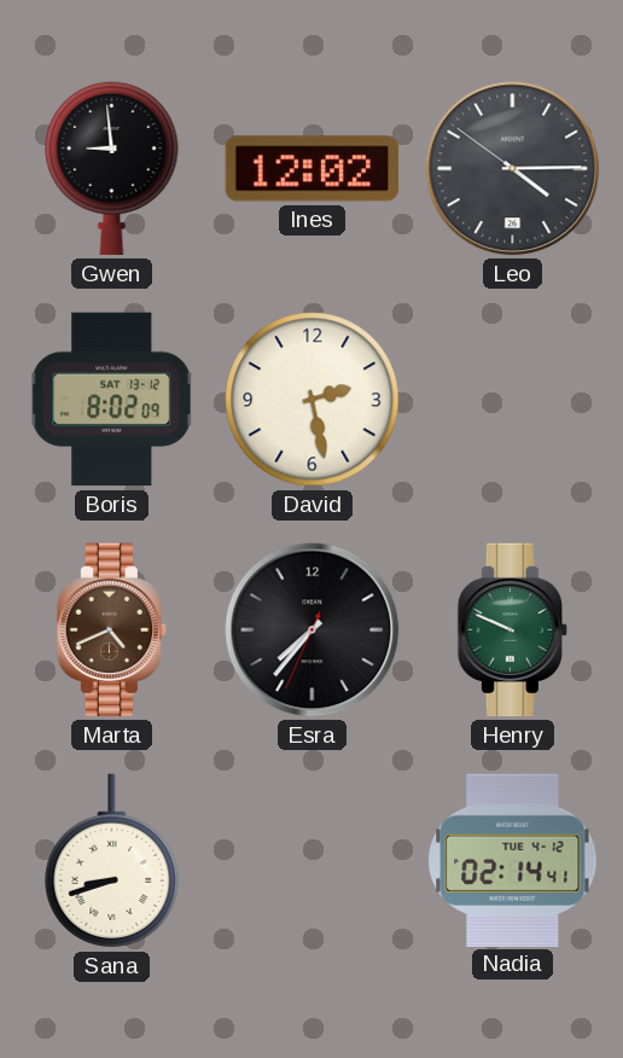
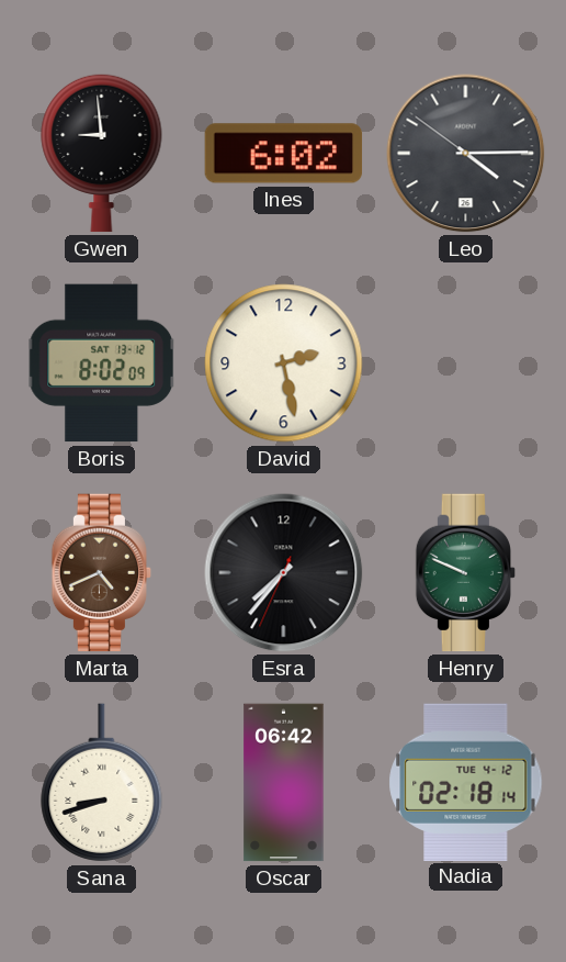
Ines: 12:02 -> 6:02
Oscar: none -> 06:42
Nadia: 02:14 -> 02:18
